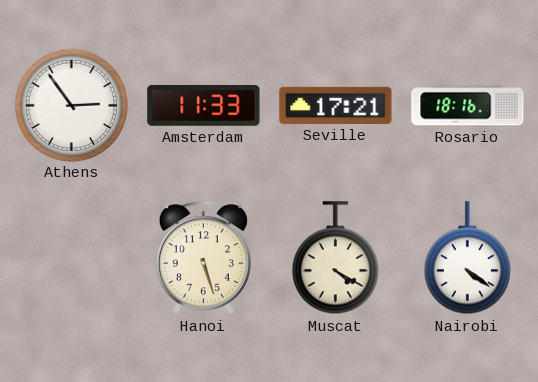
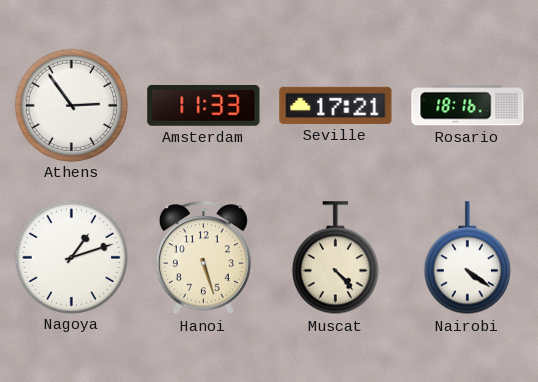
Nagoya: none -> 1:12
Muscat: 4:20 -> 4:23
